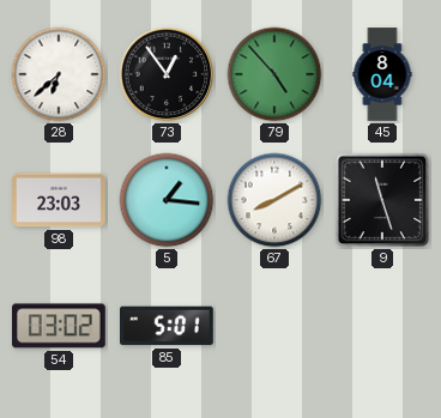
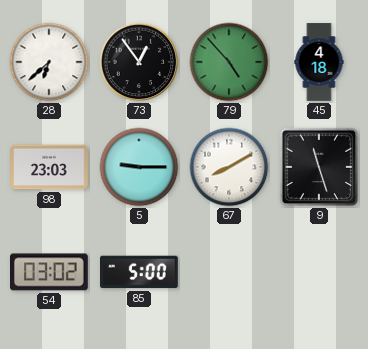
45: 8:04 -> 4:18
5: 1:16 -> 9:15
85: 5:01 -> 5:00
